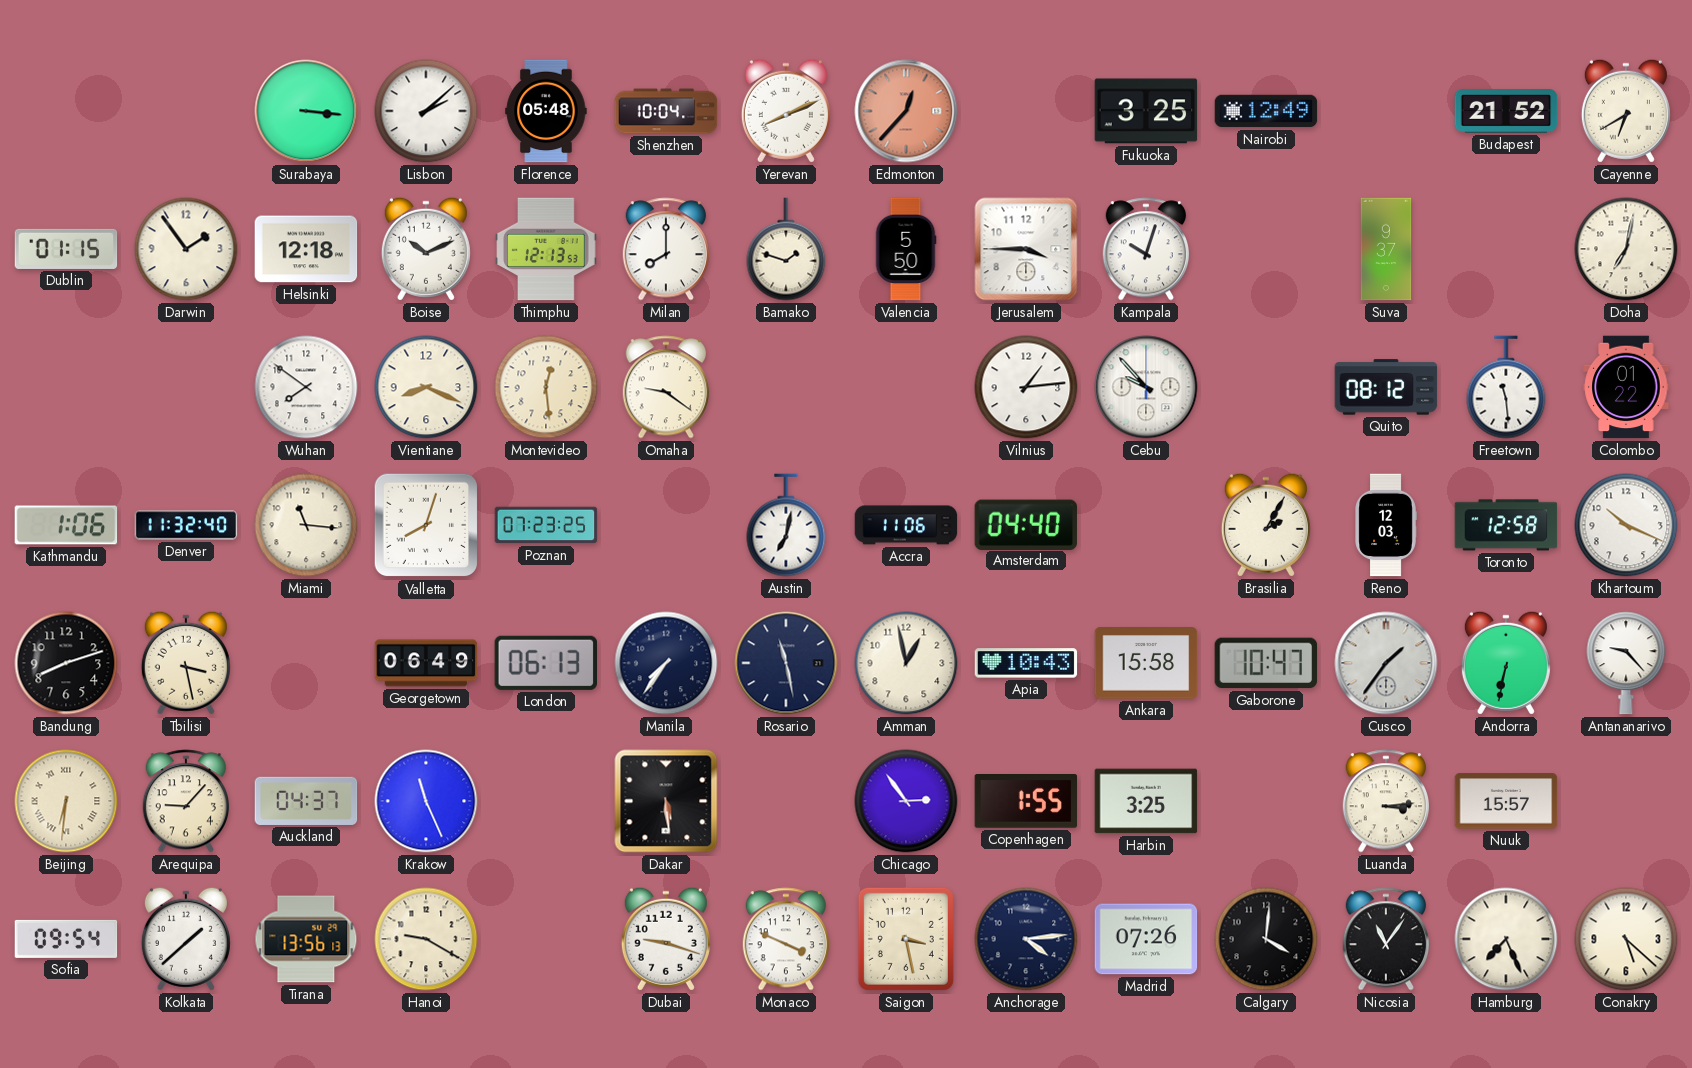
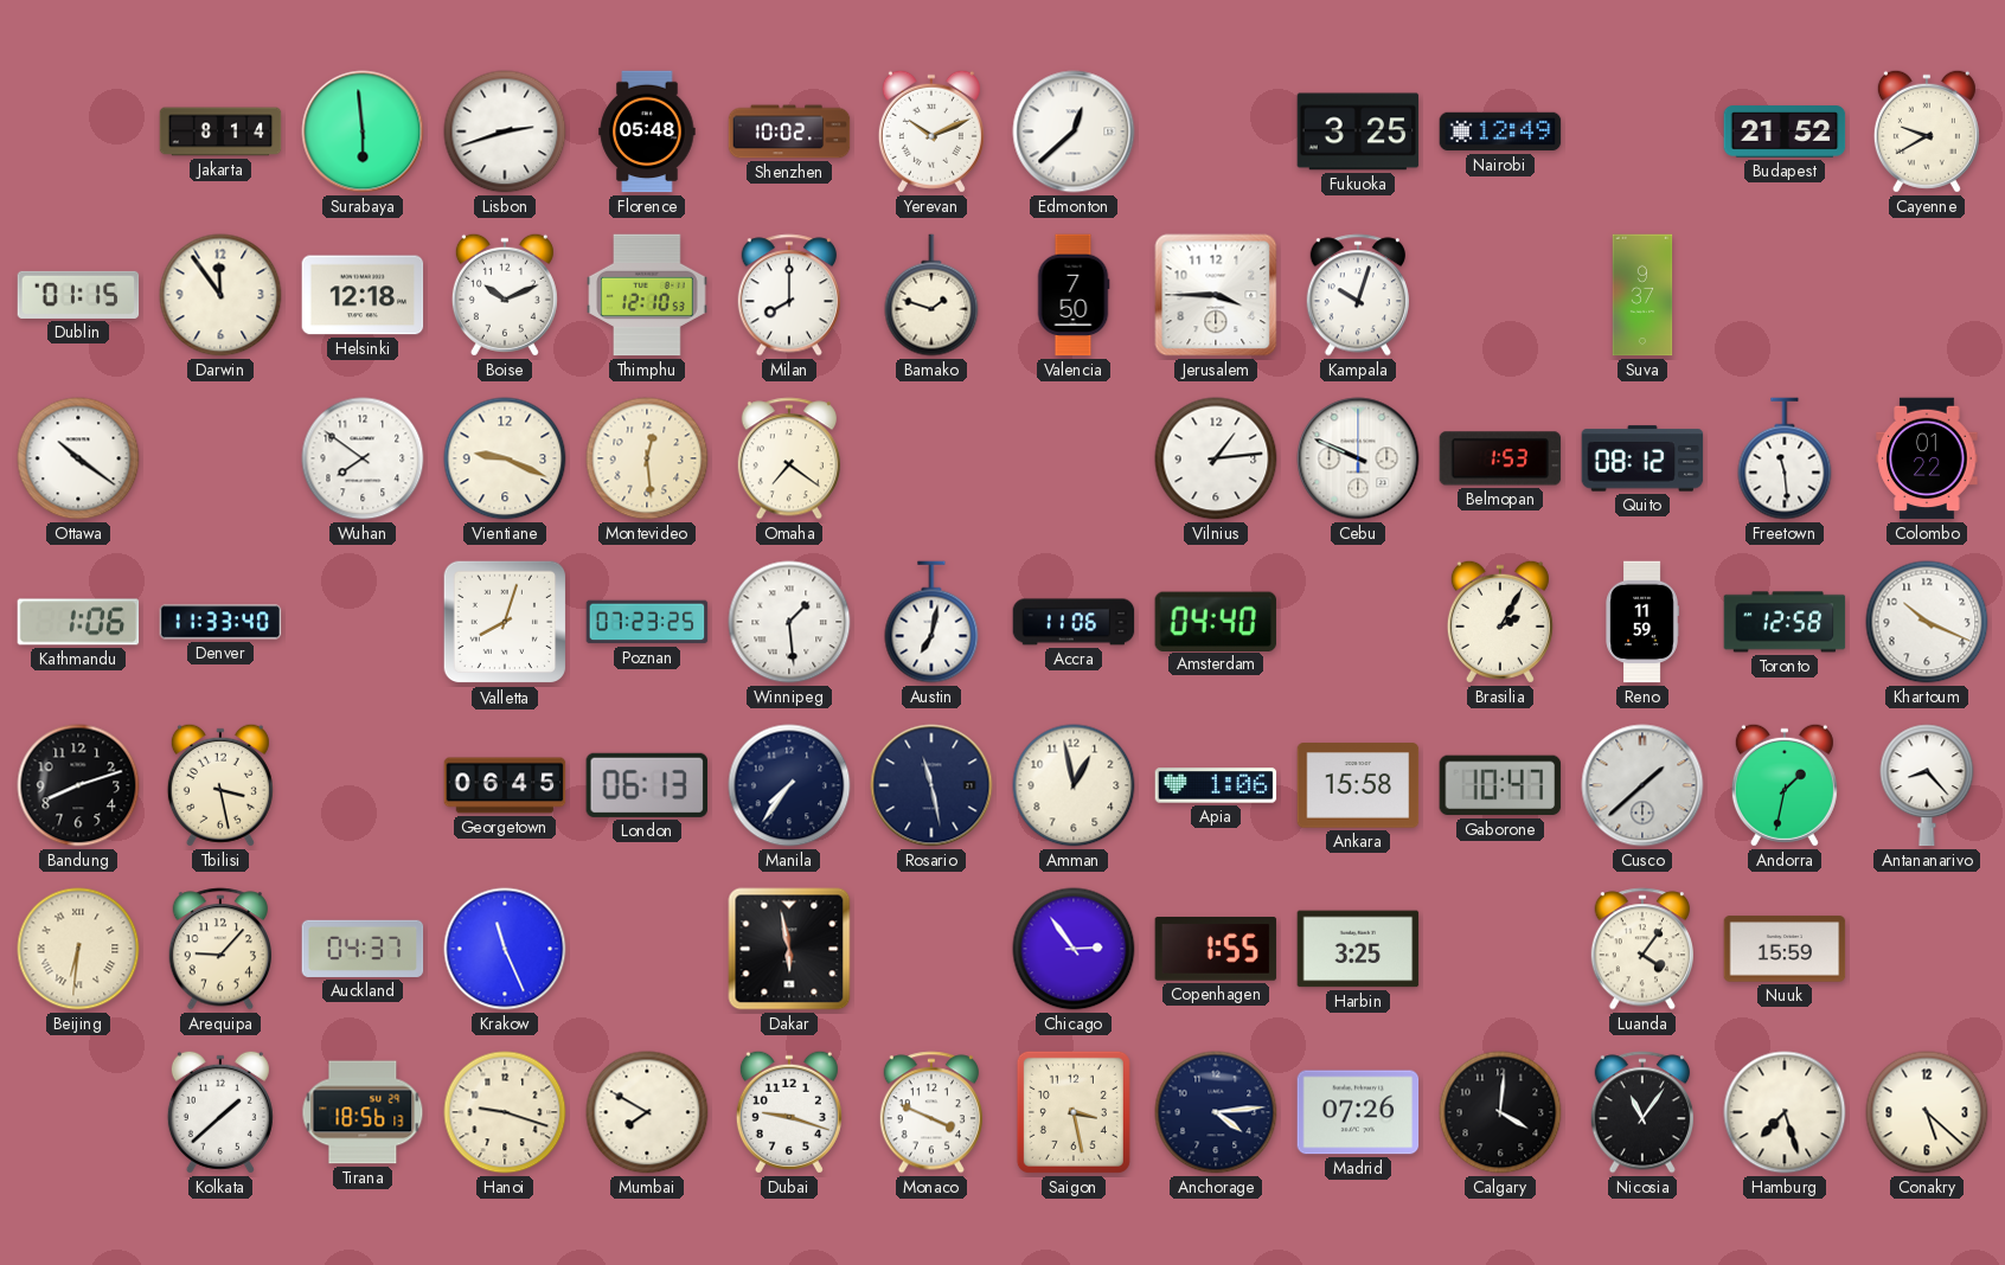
Jakarta: none -> 8:14
Surabaya: 3:16 -> 5:59
Lisbon: 2:08 -> 2:42
Shenzhen: 10:04 -> 10:02
Yerevan: 8:11 -> 10:11
Edmonton: 12:37 -> 12:38
Edmonton dial: salmon -> white
Cayenne: 6:40 -> 9:40
Darwin: 1:54 -> 11:54
Thimphu: 12:13 -> 12:10
Valencia: 5:50 -> 7:50
Doha: 7:02 -> none
Ottawa: none -> 10:21
Vientiane: 8:19 -> 9:19
Omaha: 9:21 -> 7:21
Cebu: 9:53 -> 9:49
Belmopan: none -> 1:53
Denver: 11:32 -> 11:33
Miami: 11:16 -> none
Winnipeg: none -> 1:29
Reno: 12:03 -> 11:59
Georgetown: 06:49 -> 06:45
Apia: 10:43 -> 1:06
Cusco: 1:36 -> 1:38
Andorra: 6:32 -> 1:32
Antananarivo: 9:23 -> 8:23
Dakar: 5:29 -> 5:58
Luanda: 3:14 -> 4:06
Nuuk: 15:57 -> 15:59
Sofia: 09:54 -> none
Tirana: 13:56 -> 18:56
Hanoi: 9:20 -> 9:18
Mumbai: none -> 7:50
Hamburg: 7:26 -> 7:27
